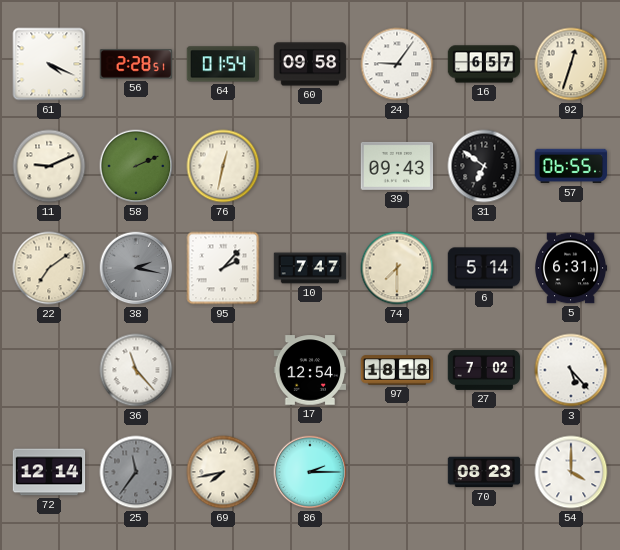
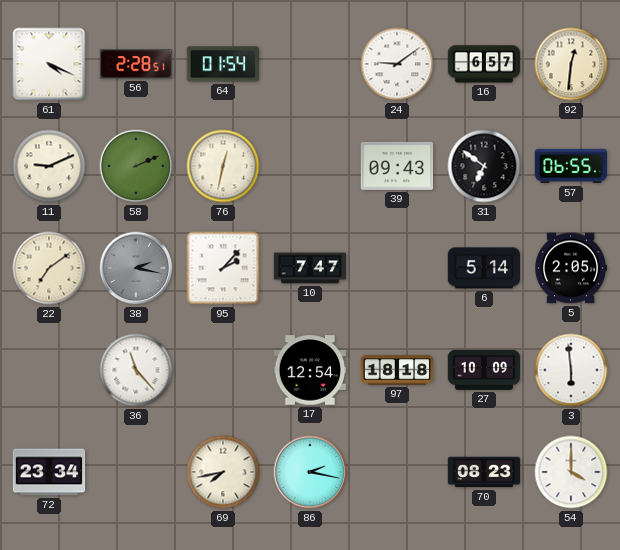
60: 09:58 -> none
24: 9:06 -> 9:09
92: 12:33 -> 12:31
74: 7:30 -> none
5: 6:31 -> 2:05
27: 7:02 -> 10:09
3: 5:23 -> 5:59
72: 12:14 -> 23:34
25: 11:36 -> none
86: 2:15 -> 2:17
